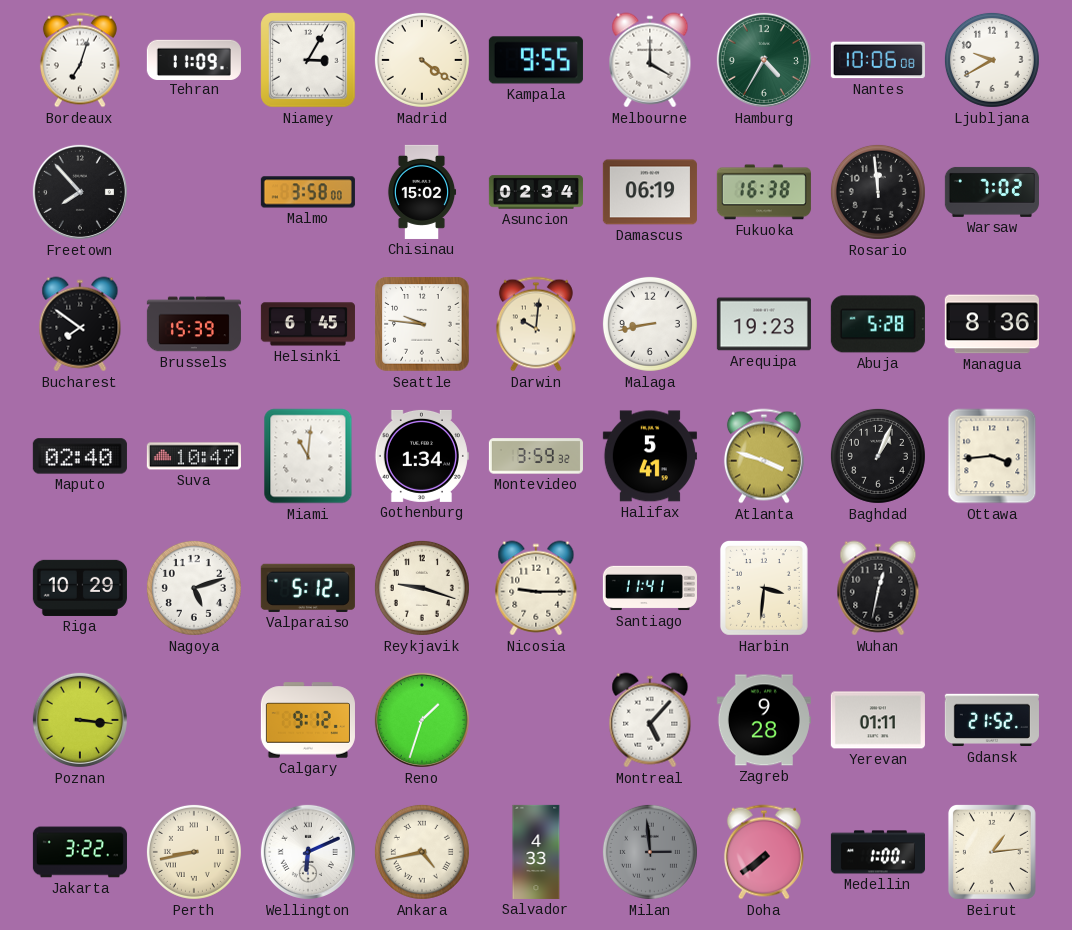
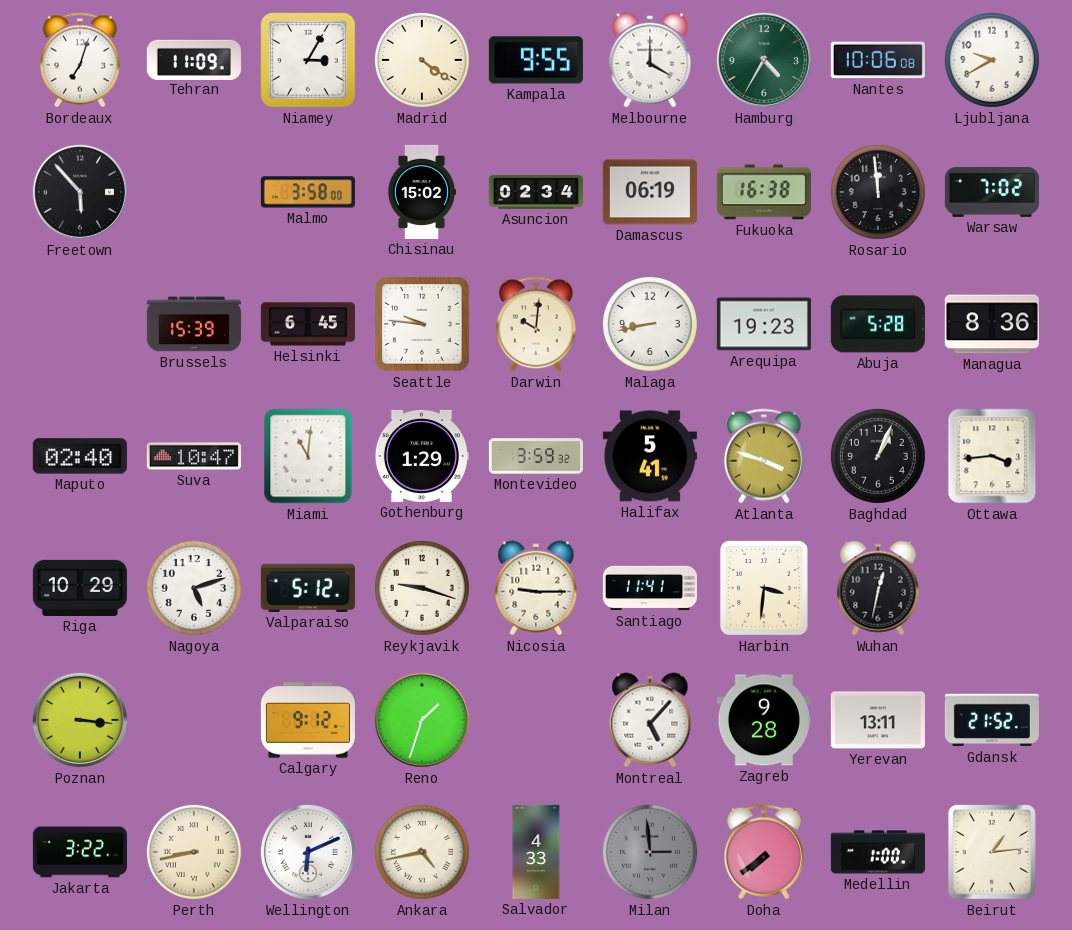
Freetown: 7:53 -> 5:53
Bucharest: 7:51 -> none
Gothenburg: 1:34 -> 1:29
Yerevan: 01:11 -> 13:11
